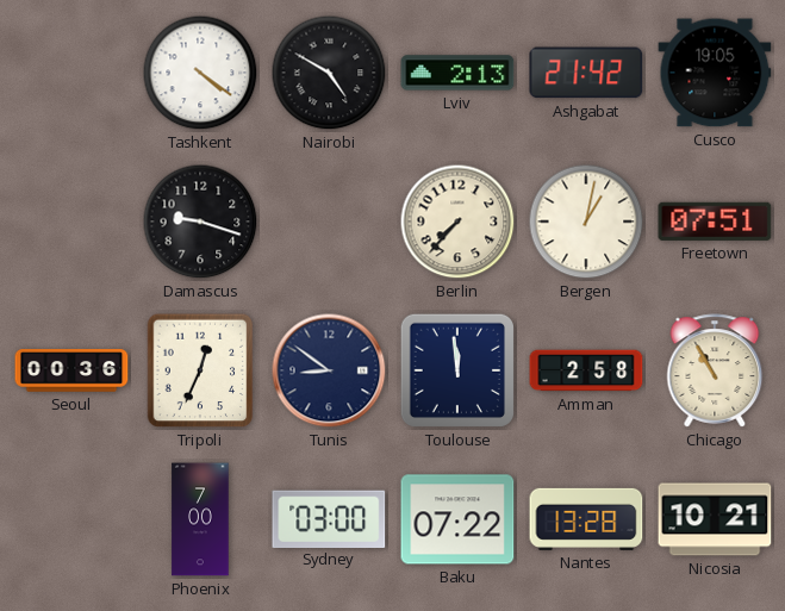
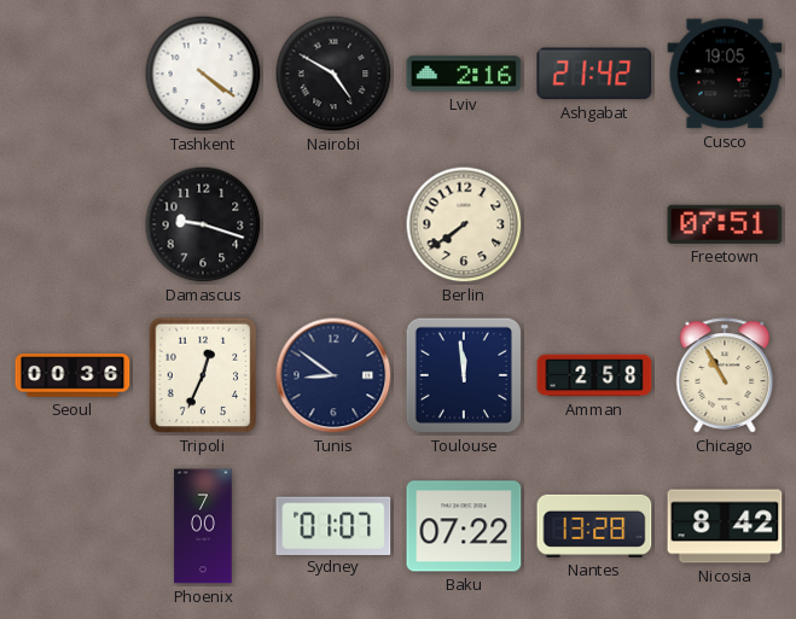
Lviv: 2:13 -> 2:16
Berlin: 7:37 -> 7:39
Bergen: 1:02 -> none
Sydney: 03:00 -> 01:07
Nicosia: 10:21 -> 8:42
